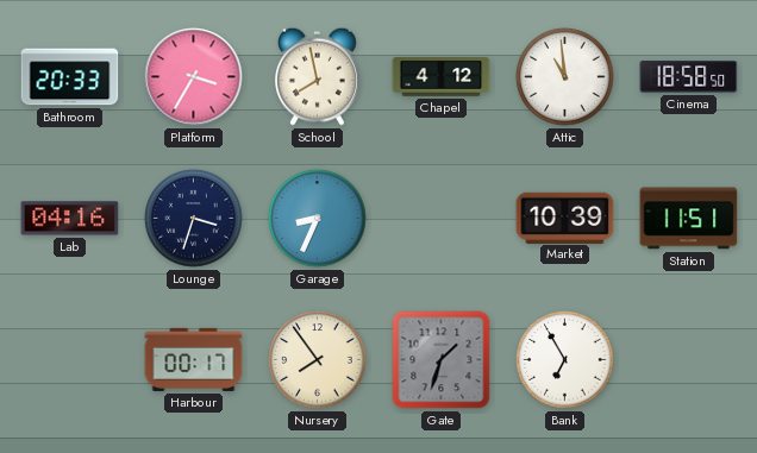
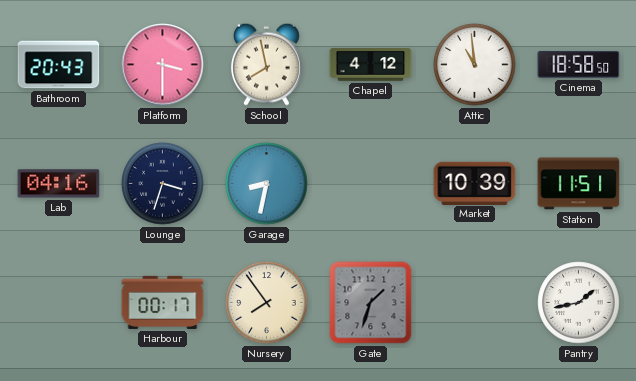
Bathroom: 20:33 -> 20:43
Platform: 3:35 -> 3:30
Garage: 8:34 -> 8:32
Bank: 6:55 -> none
Pantry: none -> 1:43
